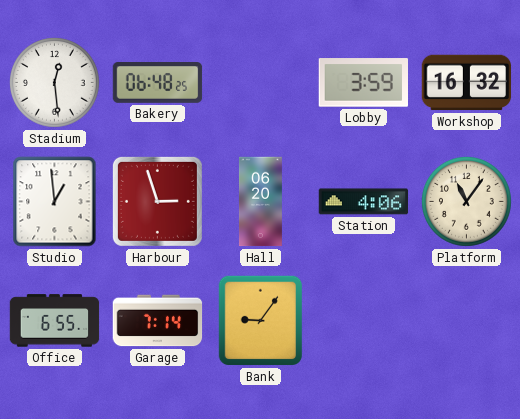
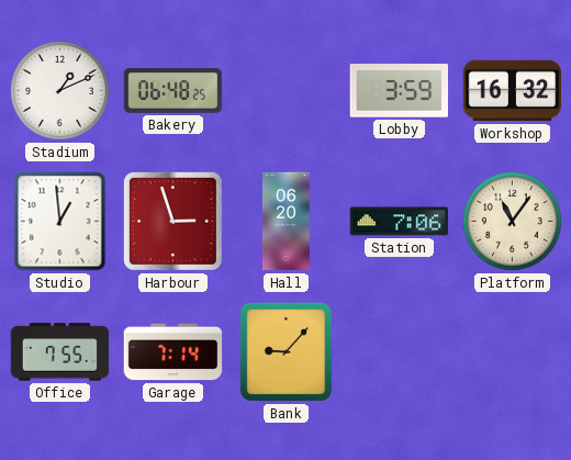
Stadium: 12:29 -> 1:11
Station: 4:06 -> 7:06
Office: 6:55 -> 7:55
Bank: 9:06 -> 9:07
